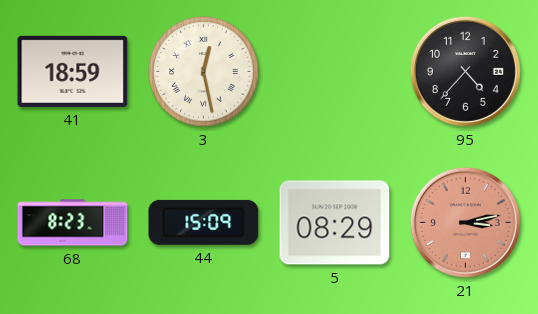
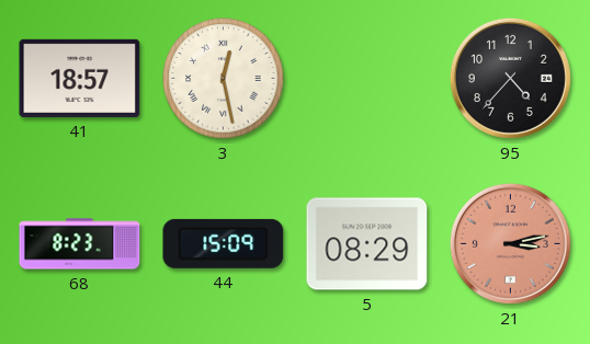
41: 18:59 -> 18:57
